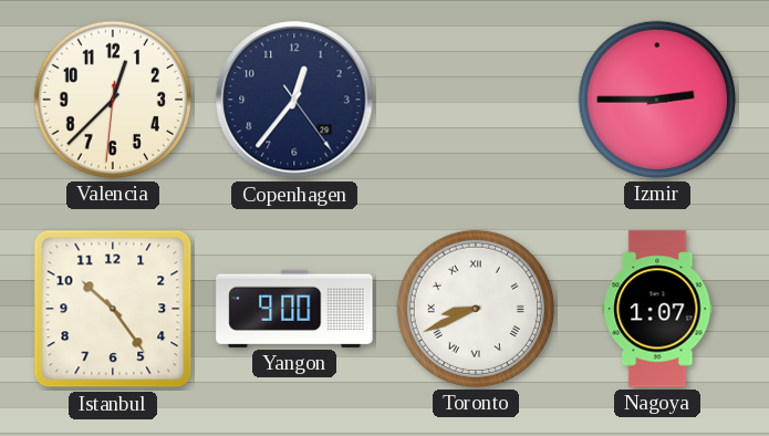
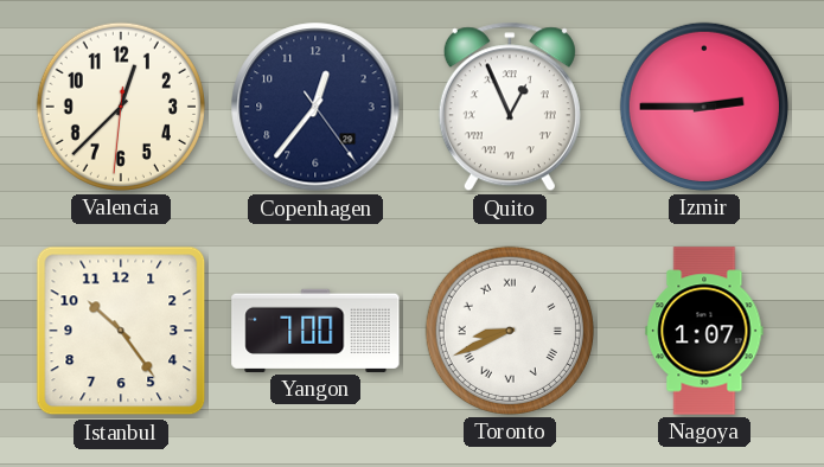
Quito: none -> 12:56
Yangon: 9:00 -> 7:00
